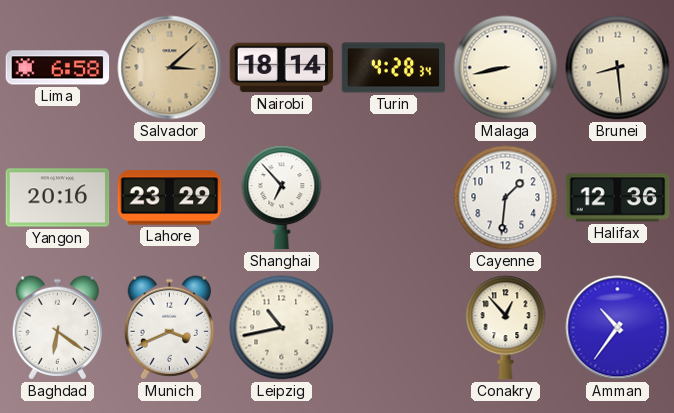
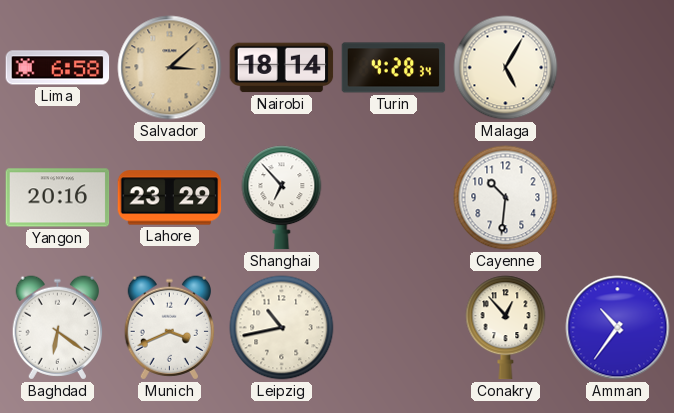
Malaga: 8:43 -> 5:05
Brunei: 8:29 -> none
Cayenne: 1:31 -> 10:31
Halifax: 12:36 -> none
